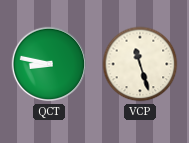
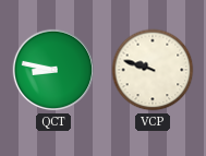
VCP: 11:27 -> 9:48
